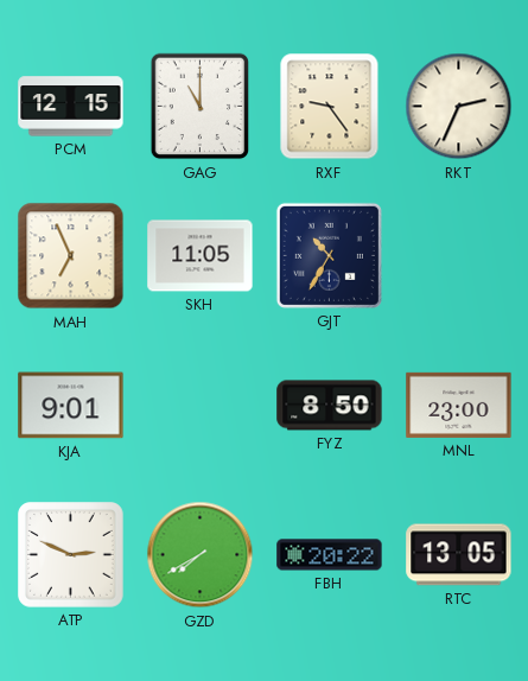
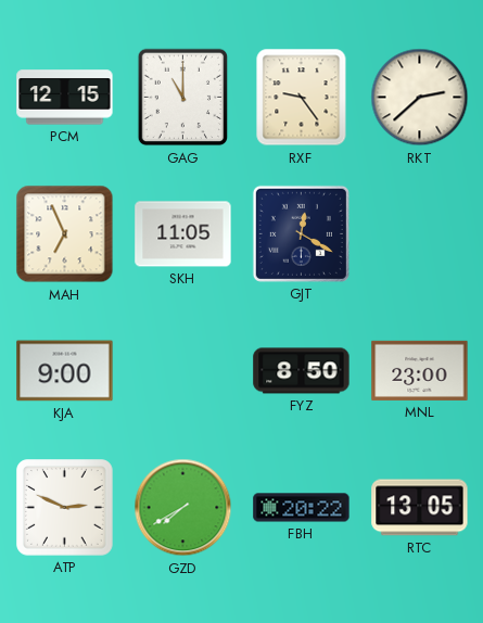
RKT: 2:34 -> 2:38
GJT: 10:35 -> 12:20
KJA: 9:01 -> 9:00
